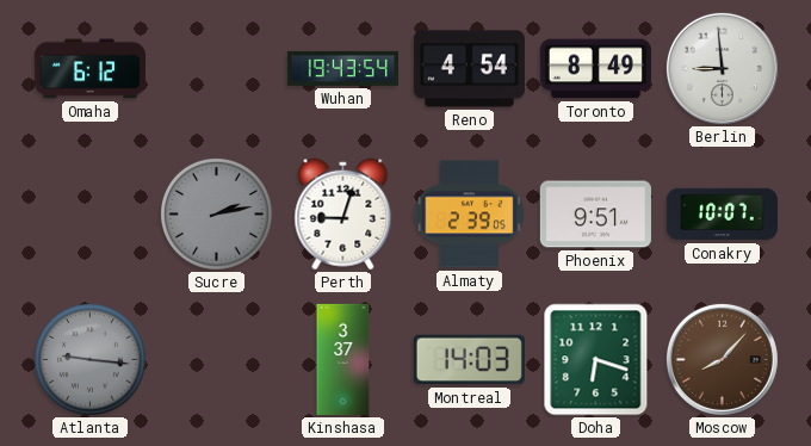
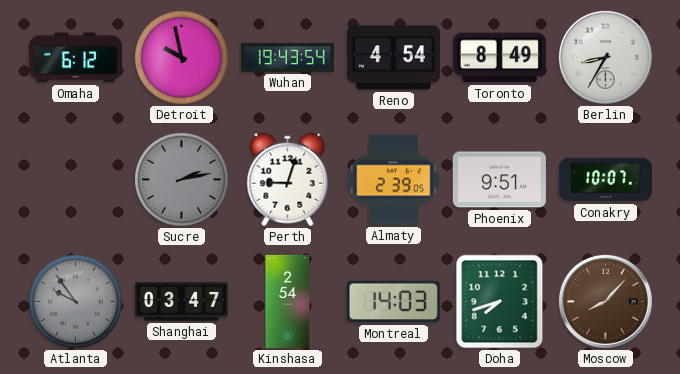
Detroit: none -> 9:58
Berlin: 8:59 -> 8:35
Atlanta: 9:16 -> 9:54
Shanghai: none -> 03:47
Kinshasa: 3:37 -> 2:54
Doha: 6:18 -> 7:42
